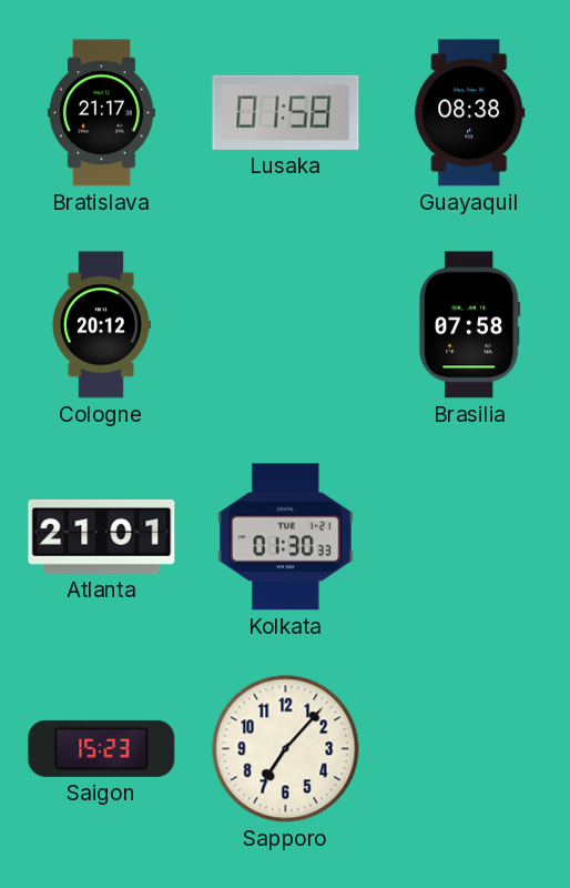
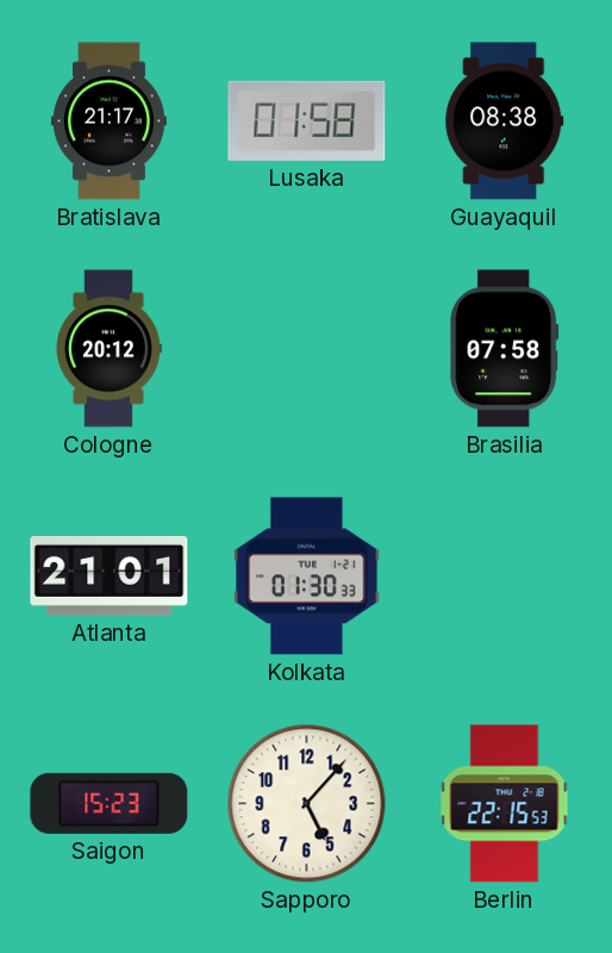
Sapporo: 7:07 -> 5:07
Berlin: none -> 22:15
